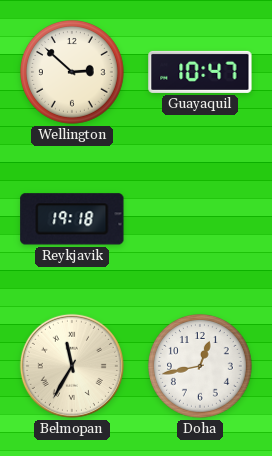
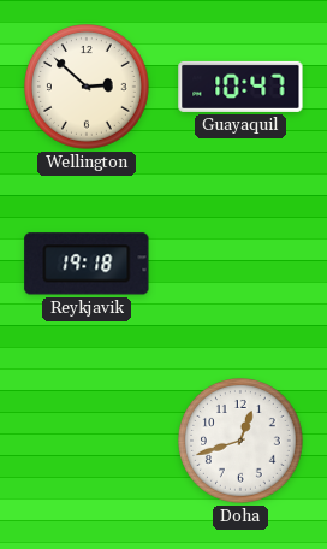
Belmopan: 11:35 -> none
Doha: 12:43 -> 12:42
